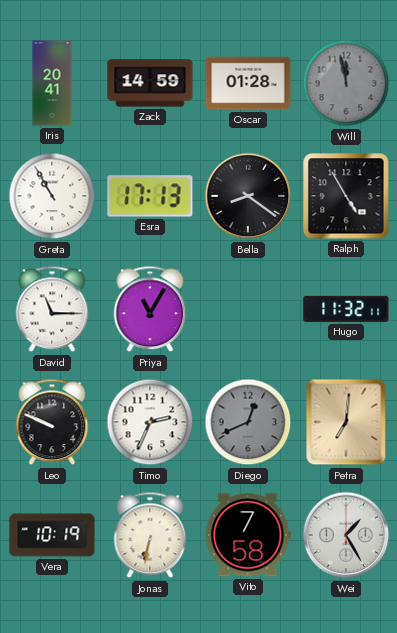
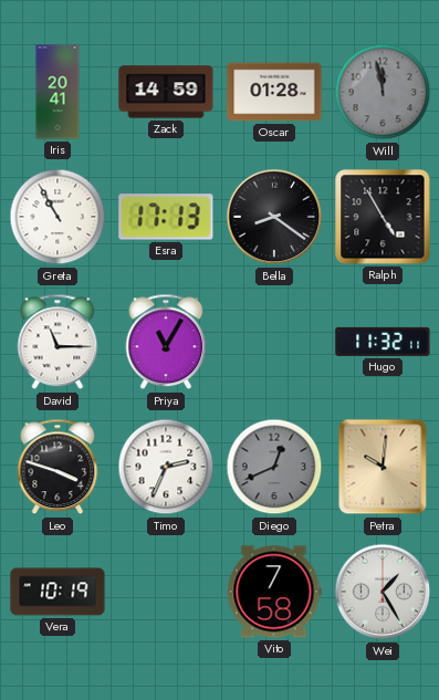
Leo: 9:49 -> 3:48
Petra: 7:01 -> 10:01
Jonas: 6:32 -> none
